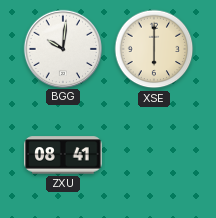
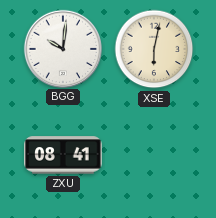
XSE: 6:00 -> 6:02
